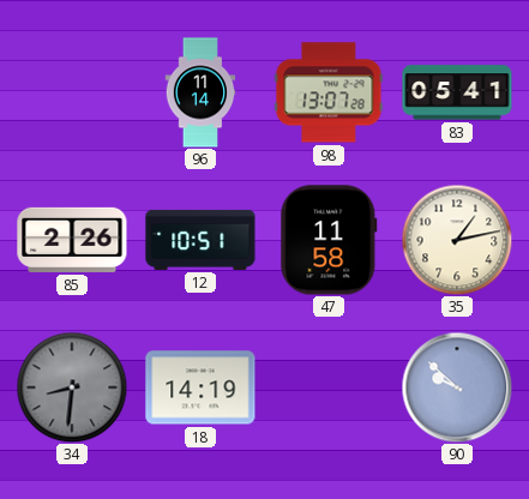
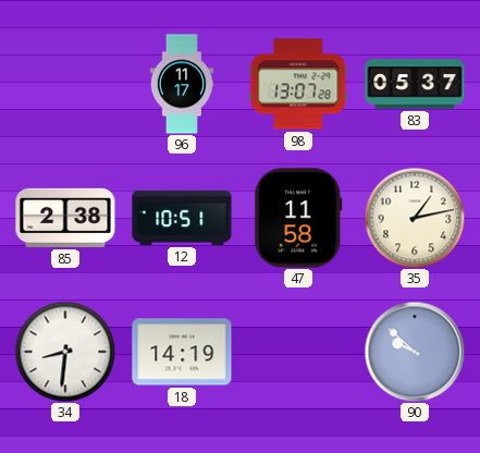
96: 11:14 -> 11:17
83: 05:41 -> 05:37
85: 2:26 -> 2:38
34 dial: grey -> white
